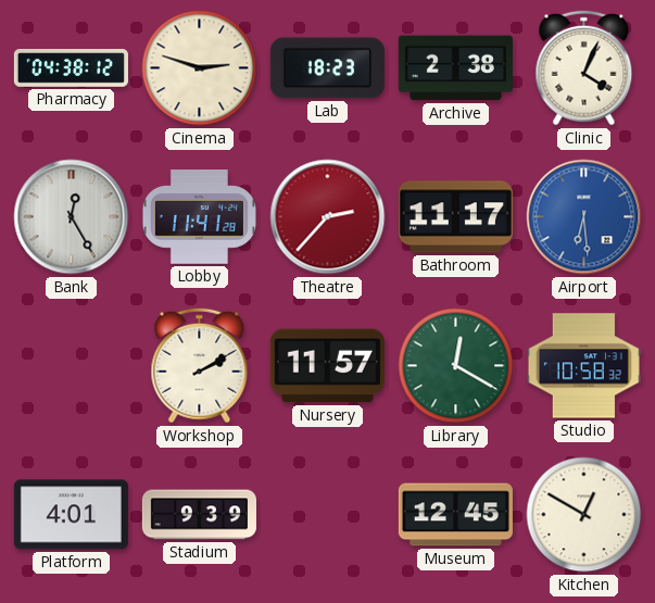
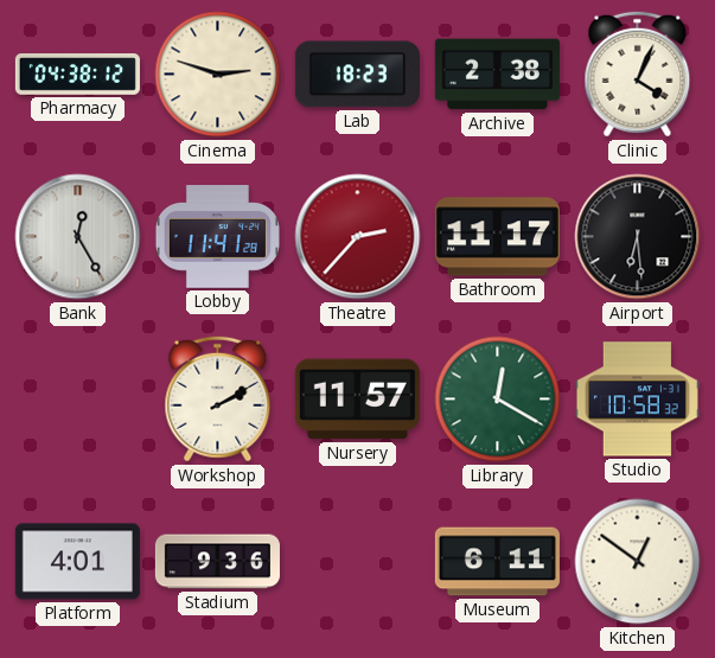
Airport dial: blue -> black
Stadium: 9:39 -> 9:36
Museum: 12:45 -> 6:11
Kitchen: 12:50 -> 12:51
